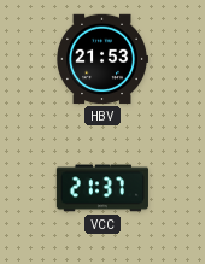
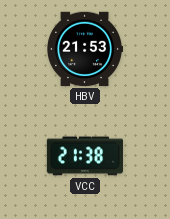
VCC: 21:37 -> 21:38
